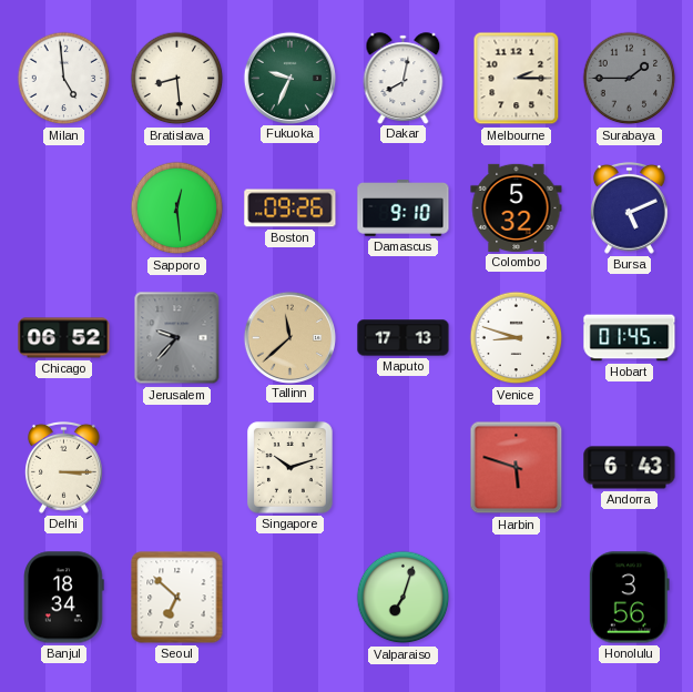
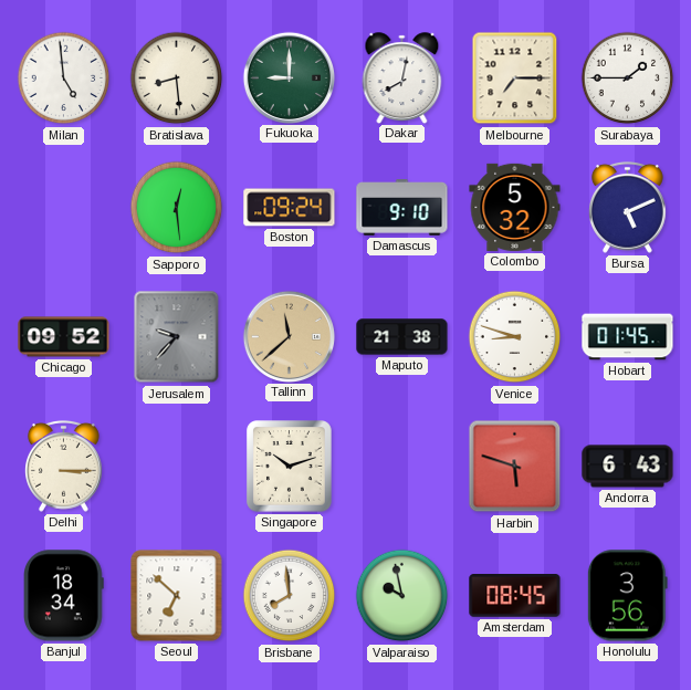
Fukuoka: 9:34 -> 9:00
Melbourne: 2:15 -> 7:15
Surabaya dial: grey -> white
Boston: 09:26 -> 09:24
Chicago: 06:52 -> 09:52
Maputo: 17:13 -> 21:38
Brisbane: none -> 7:59
Valparaiso: 7:03 -> 9:58
Amsterdam: none -> 08:45
